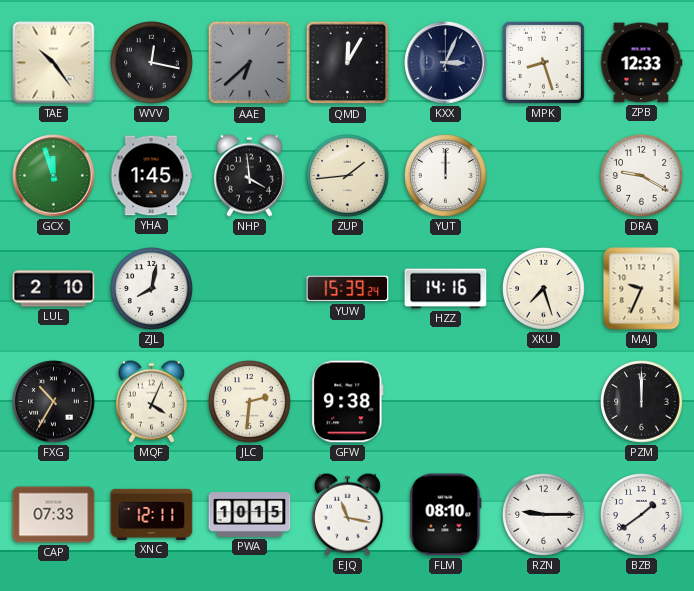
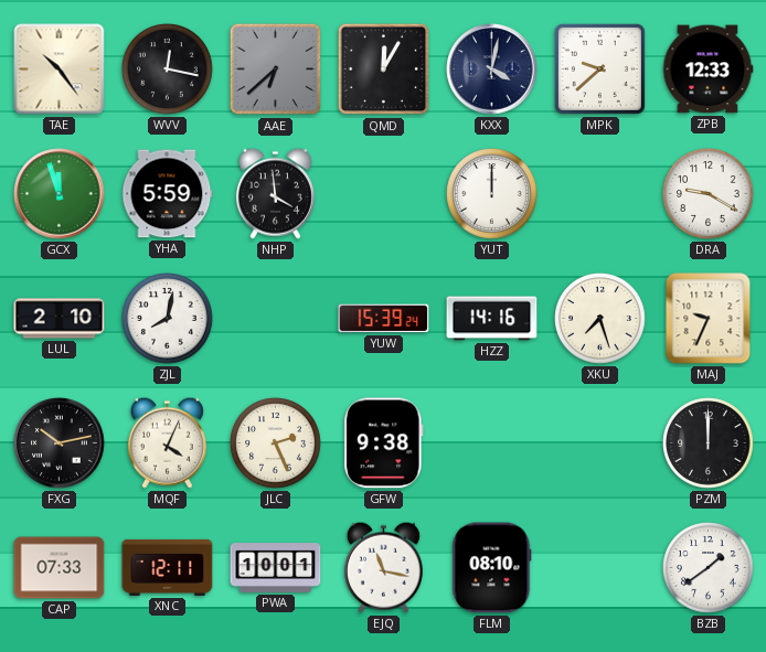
KXX: 3:04 -> 4:02
MPK: 8:27 -> 9:38
YHA: 1:45 -> 5:59
ZUP: 1:44 -> none
FXG: 10:35 -> 10:13
JLC: 2:31 -> 2:26
PWA: 10:15 -> 10:01
RZN: 9:15 -> none
